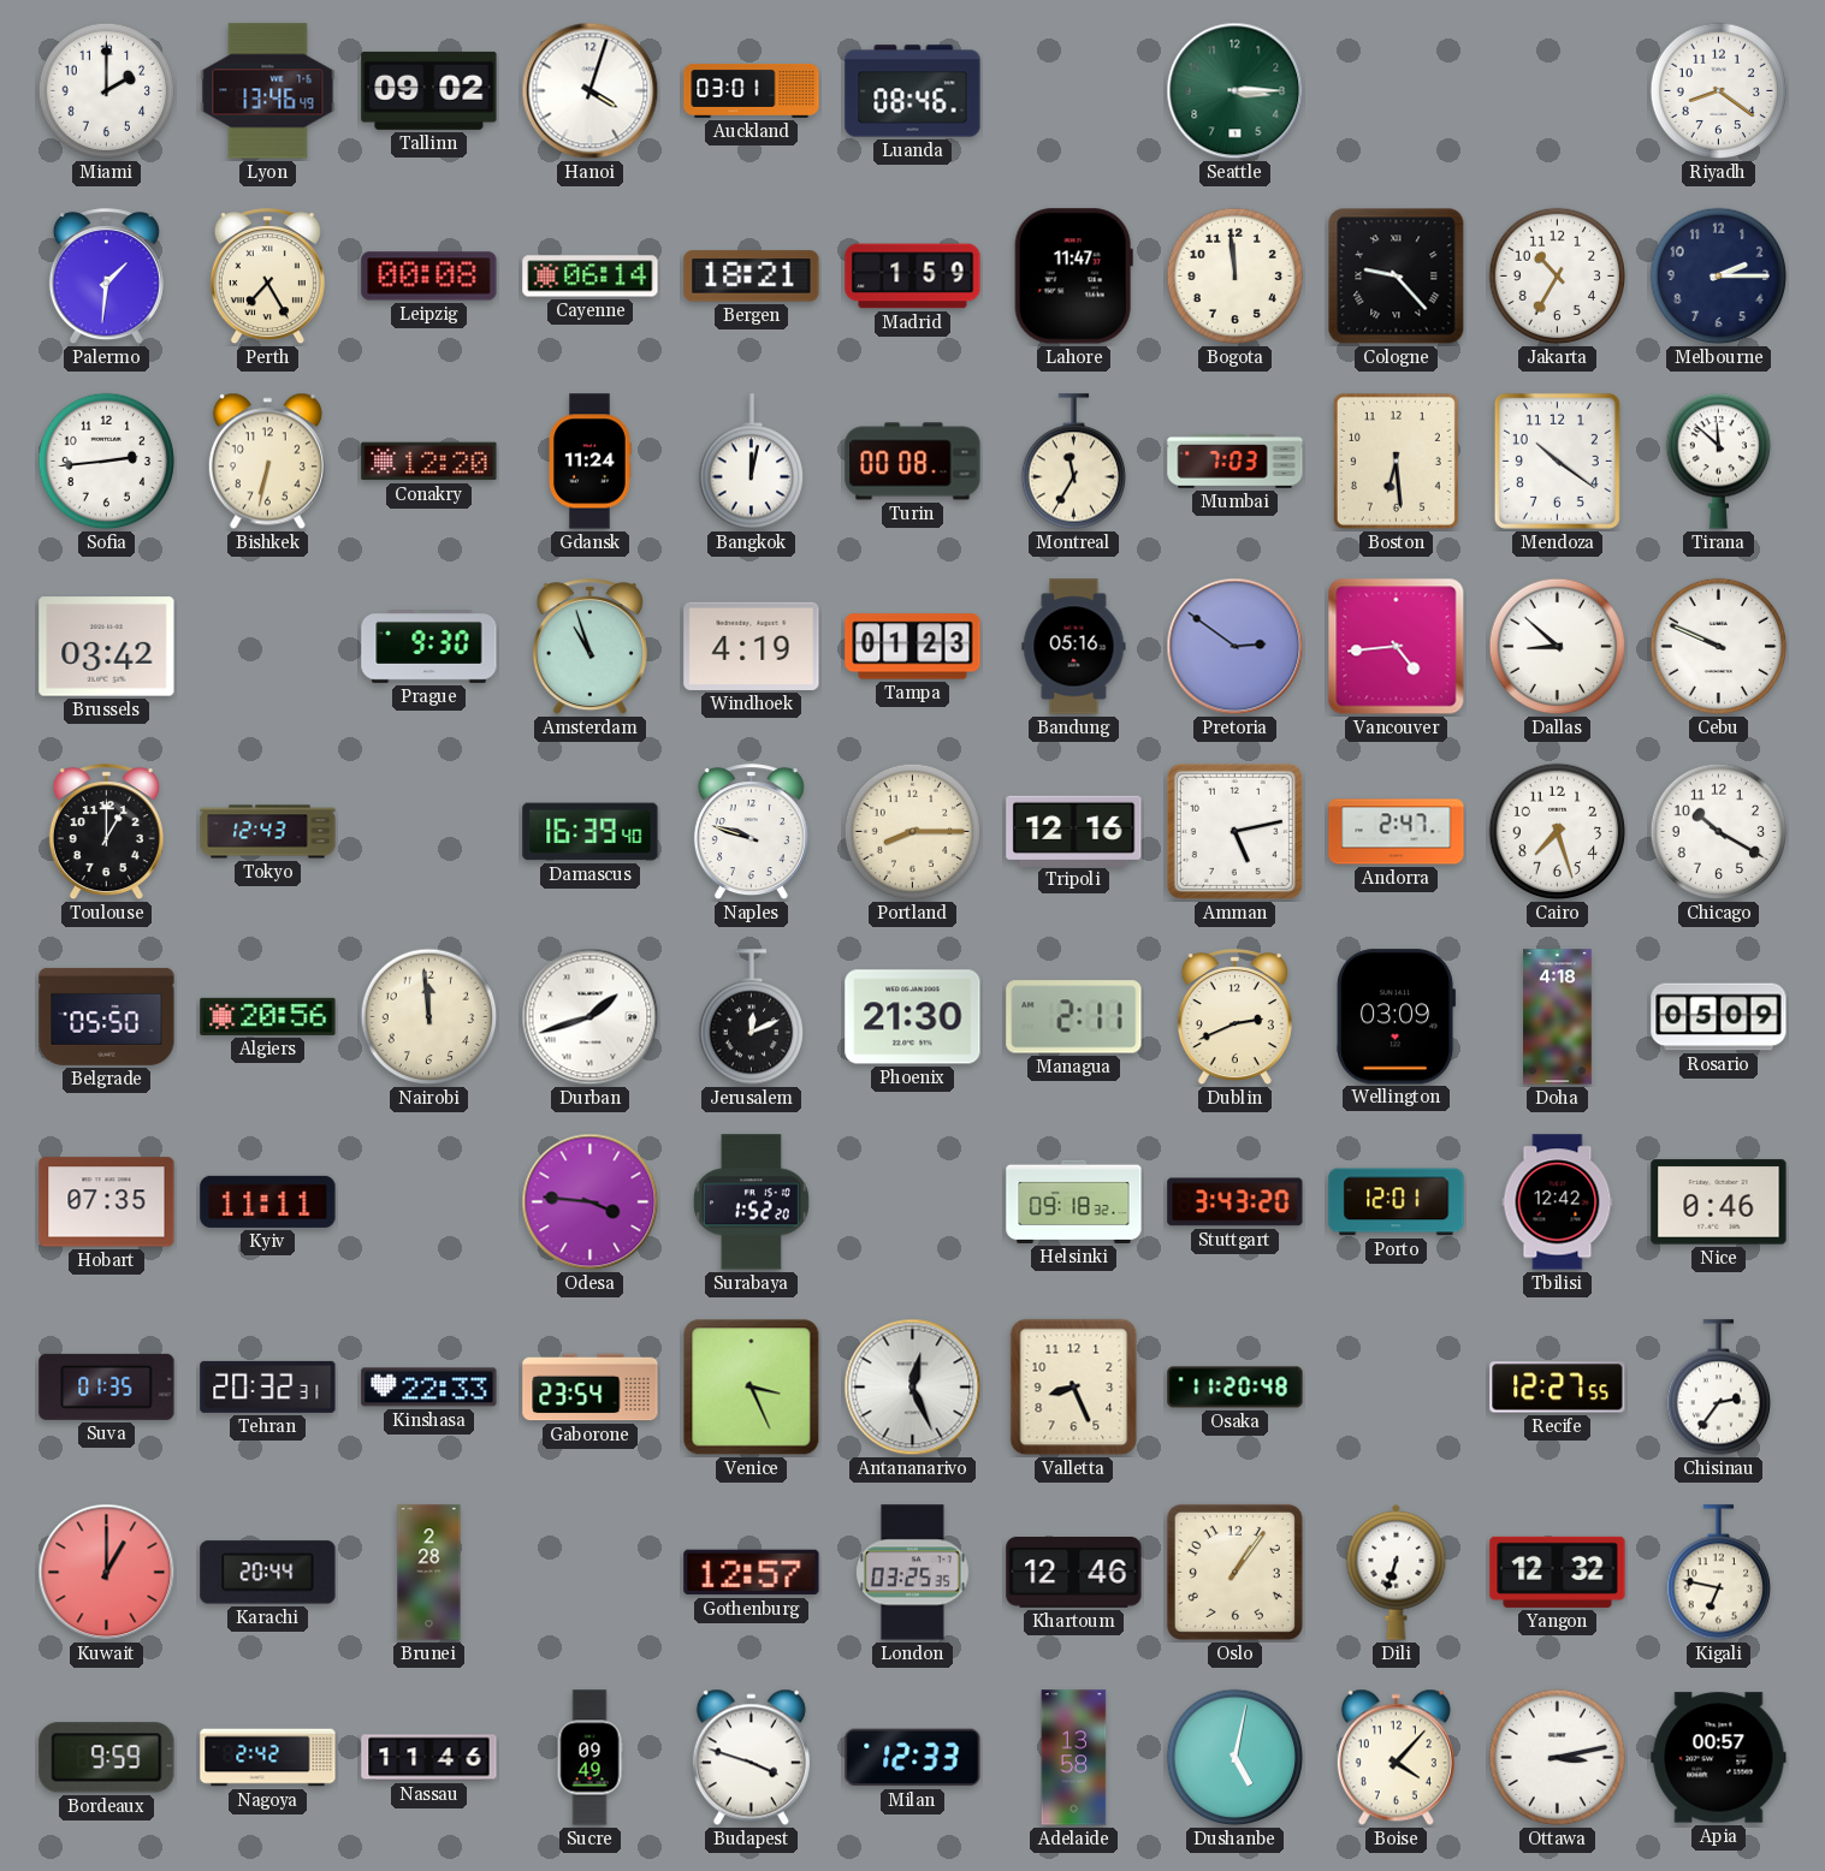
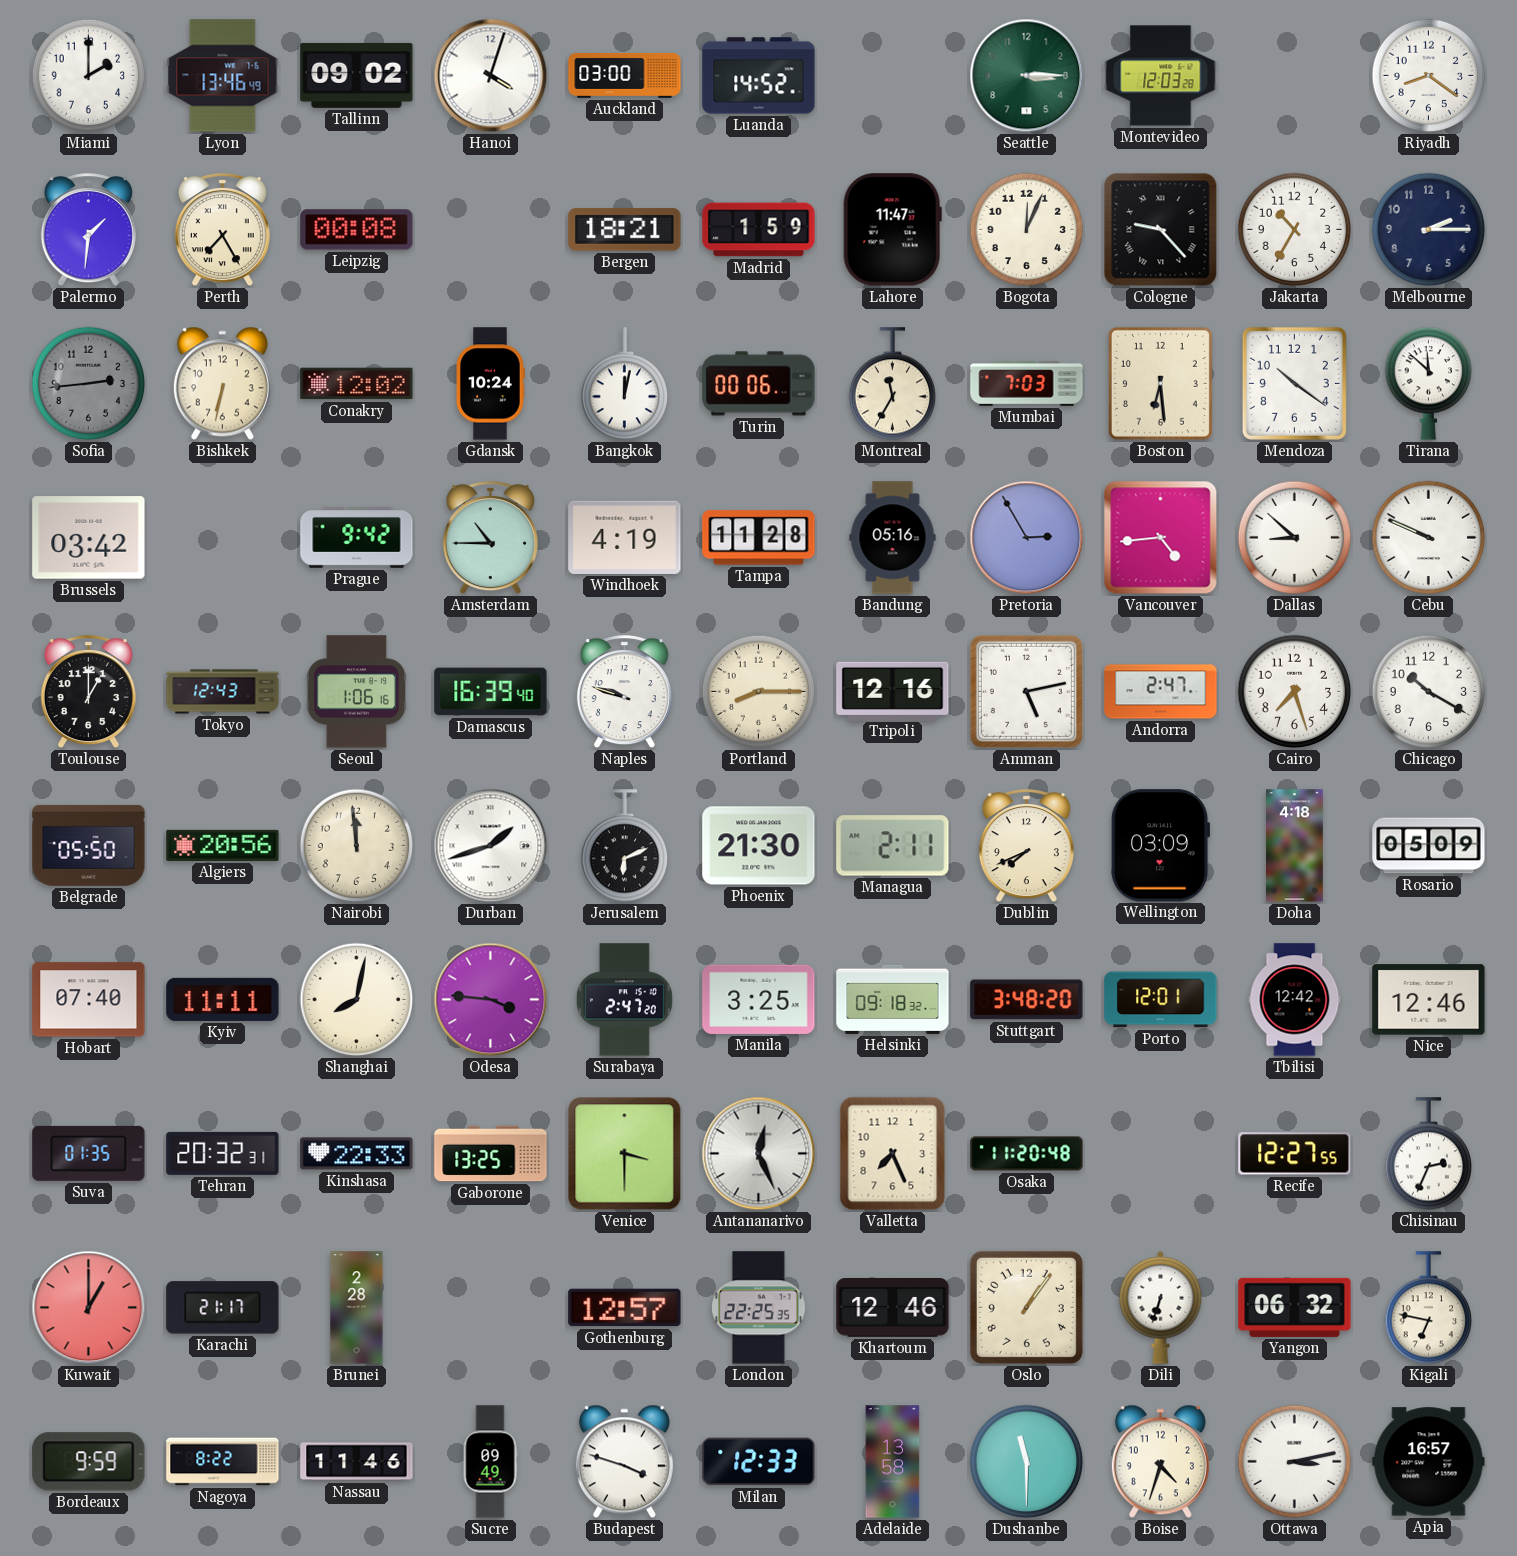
Auckland: 03:01 -> 03:00
Luanda: 08:46 -> 14:52
Montevideo: none -> 12:03
Cayenne: 06:14 -> none
Bogota: 11:59 -> 12:04
Sofia dial: white -> grey
Conakry: 12:20 -> 12:02
Gdansk: 11:24 -> 10:24
Turin: 00:08 -> 00:06
Prague: 9:30 -> 9:42
Amsterdam: 10:57 -> 10:45
Tampa: 01:23 -> 11:28
Pretoria: 2:51 -> 2:55
Seoul: none -> 1:06
Jerusalem: 12:11 -> 6:11
Dublin: 2:41 -> 7:41
Hobart: 07:35 -> 07:40
Shanghai: none -> 8:02
Surabaya: 1:52 -> 2:47
Manila: none -> 3:25
Stuttgart: 3:43 -> 3:48
Nice: 0:46 -> 12:46
Gaborone: 23:54 -> 13:25
Venice: 3:26 -> 3:30
Valletta: 8:26 -> 7:26
Chisinau: 2:36 -> 2:34
Karachi: 20:44 -> 21:17
London: 03:25 -> 22:25
Yangon: 12:32 -> 06:32
Nagoya: 2:42 -> 8:22
Dushanbe: 5:02 -> 11:30
Boise: 4:07 -> 4:33
Apia: 00:57 -> 16:57
